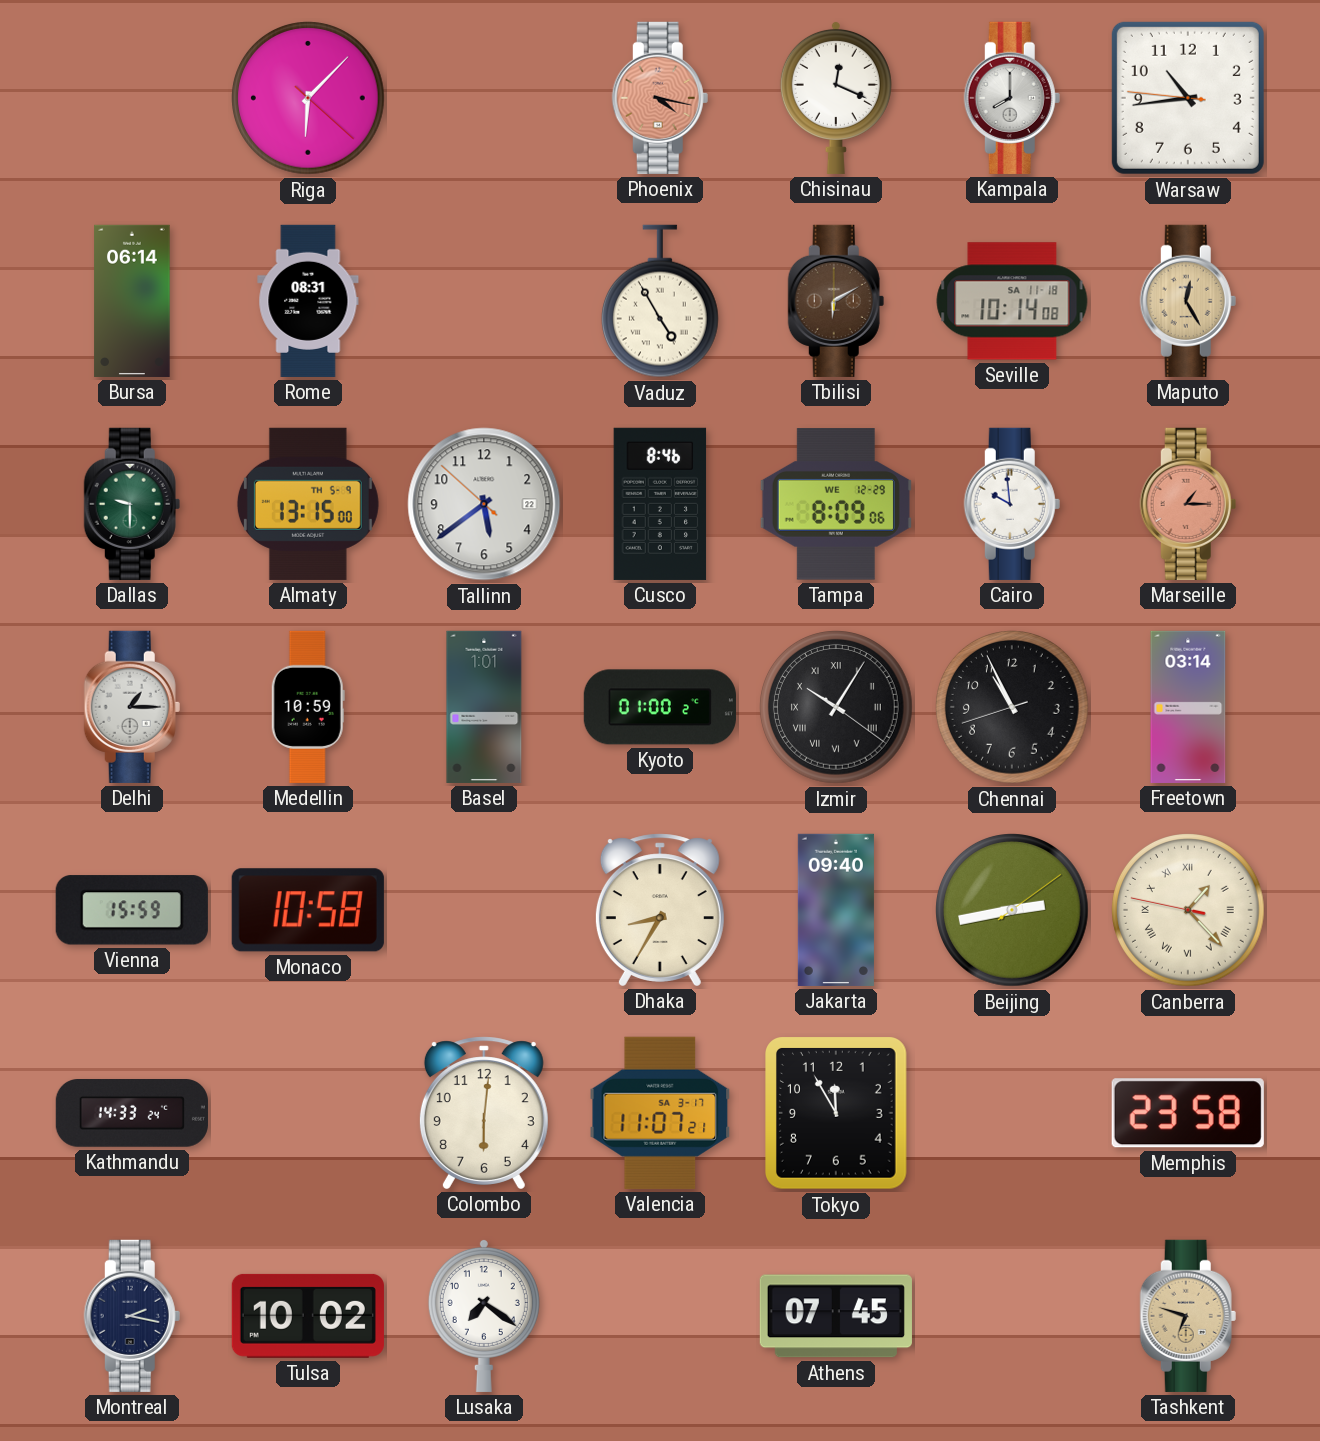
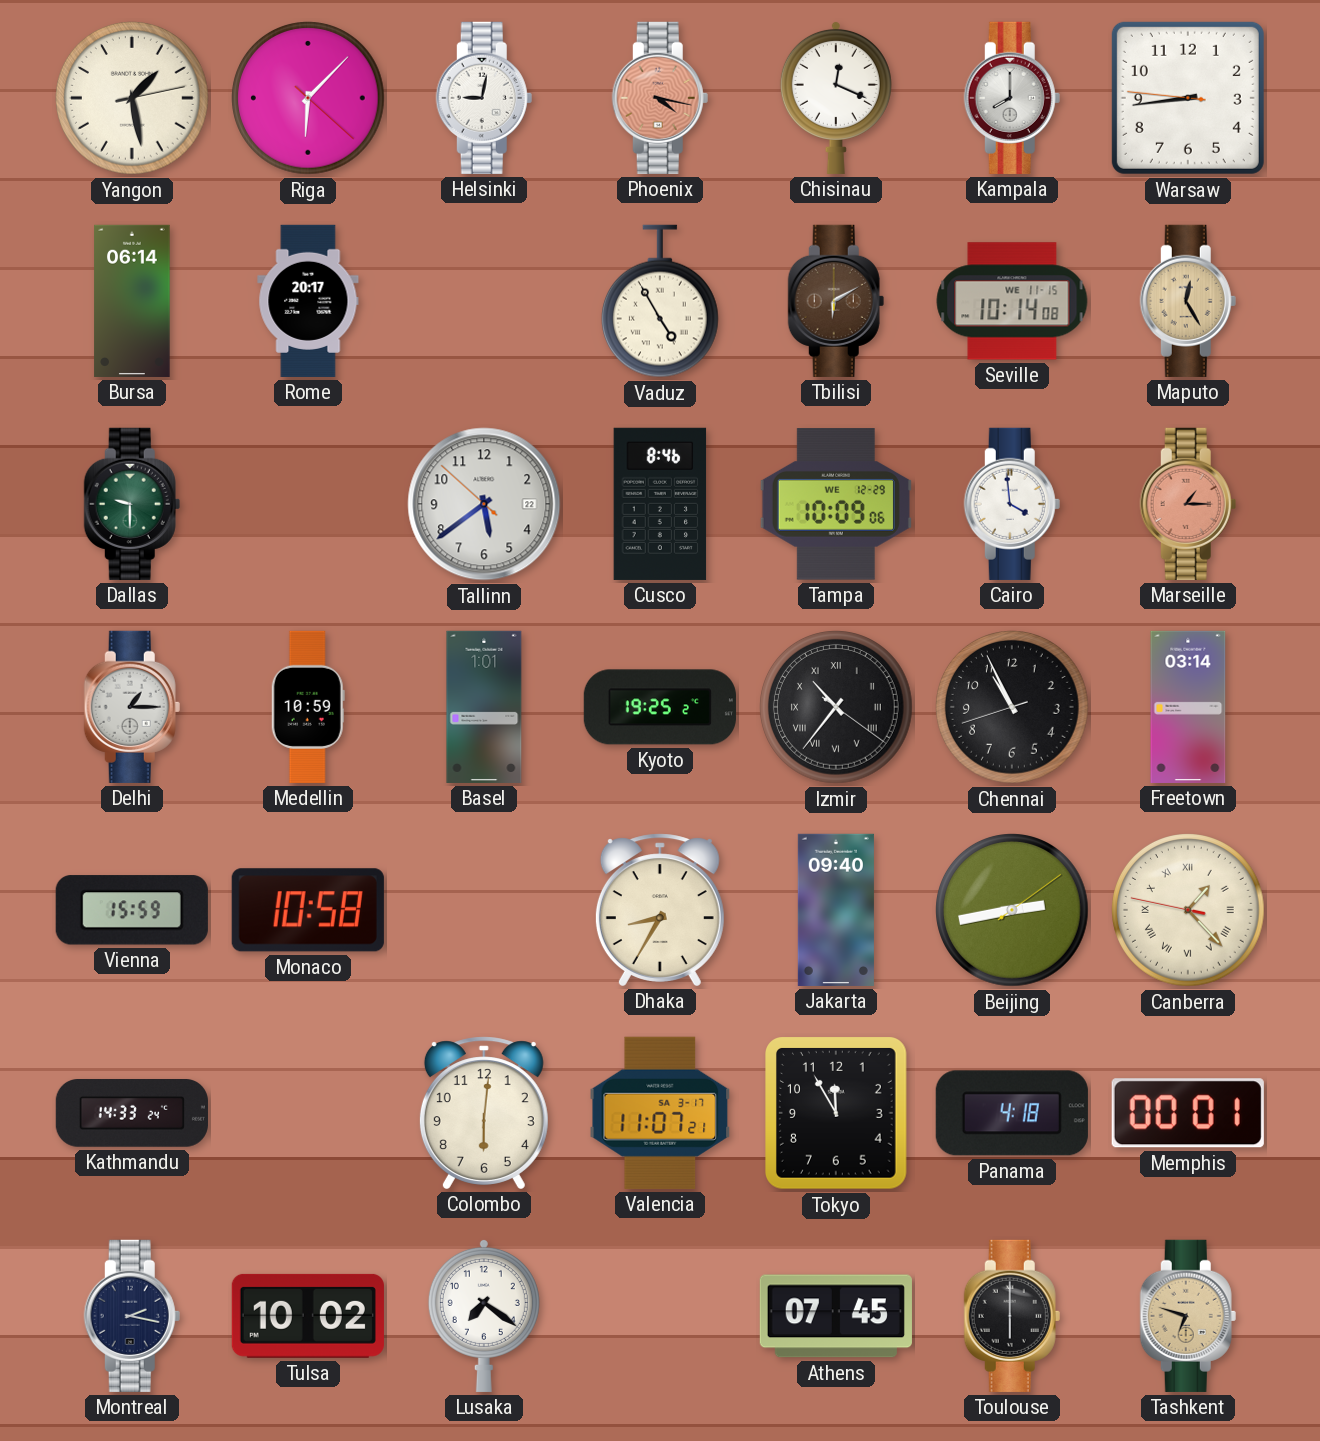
Yangon: none -> 1:28
Helsinki: none -> 9:02
Warsaw: 10:43 -> 8:43
Rome: 08:31 -> 20:17
Seville date: SA 11-18 -> WE 11-15
Almaty: 13:15 -> none
Tampa: 8:09 -> 10:09
Cairo: 9:59 -> 3:59
Kyoto: 01:00 -> 19:25
Izmir: 10:05 -> 10:36
Panama: none -> 4:18
Memphis: 23:58 -> 00:01
Toulouse: none -> 6:00
